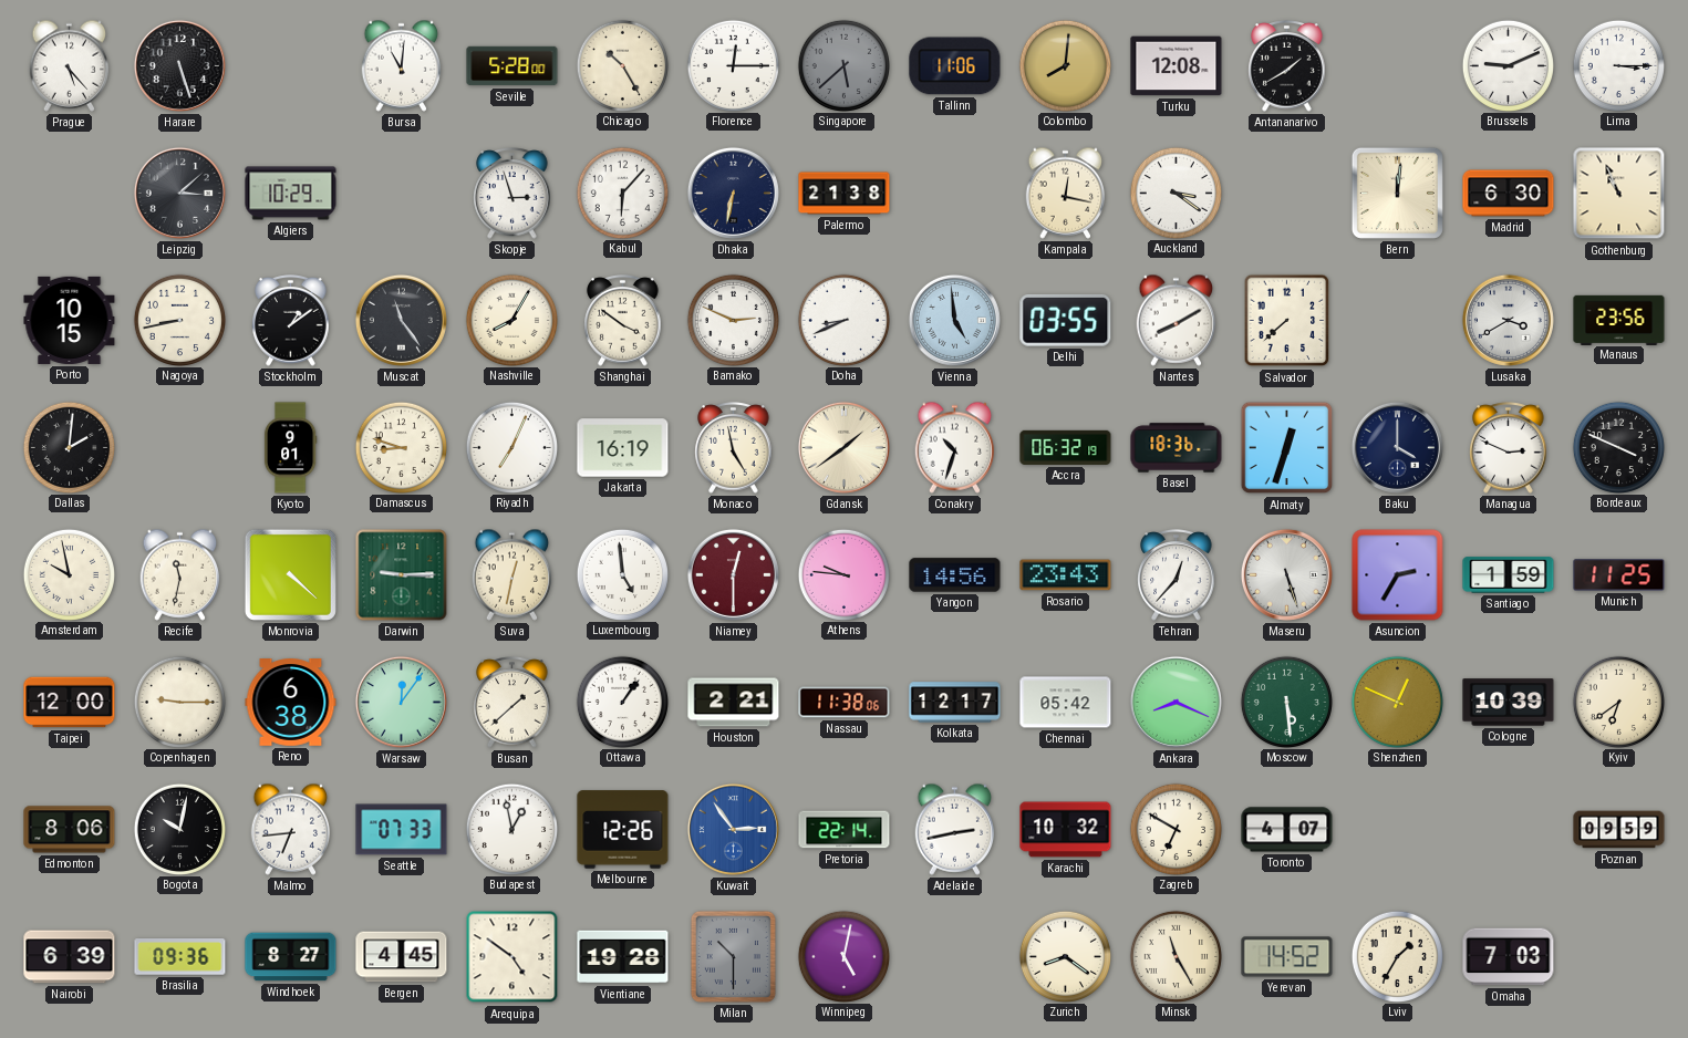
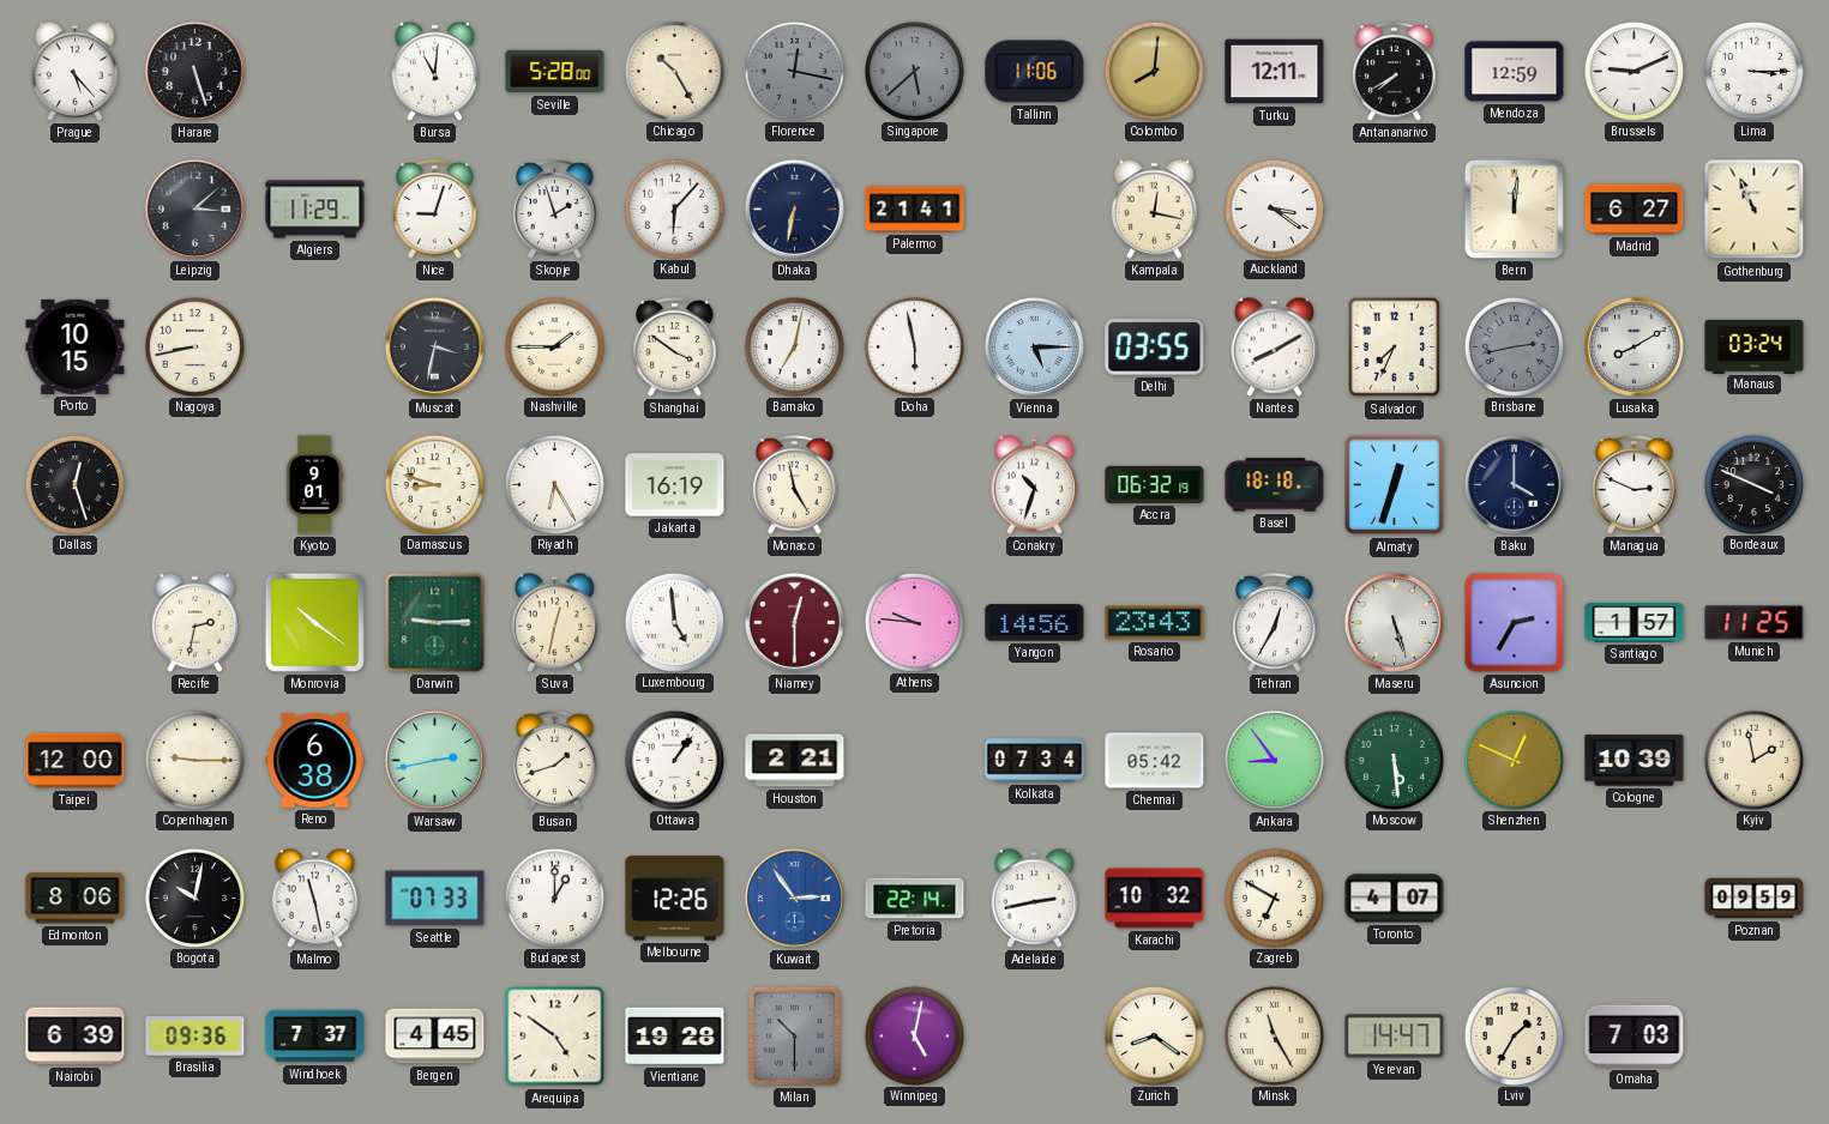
Florence: 12:15 -> 12:17
Florence dial: white -> grey
Turku: 12:08 -> 12:11
Antananarivo: 1:40 -> 7:40
Mendoza: none -> 12:59
Algiers: 10:29 -> 11:29
Nice: none -> 9:03
Skopje: 2:57 -> 1:57
Palermo: 21:38 -> 21:41
Madrid: 6:30 -> 6:27
Stockholm: 1:09 -> none
Muscat: 11:24 -> 3:32
Nashville: 8:05 -> 1:45
Bamako: 2:49 -> 7:02
Doha: 8:41 -> 5:58
Vienna: 4:59 -> 5:15
Salvador: 7:38 -> 7:34
Brisbane: none -> 2:43
Lusaka: 3:40 -> 8:10
Manaus: 23:56 -> 03:24
Dallas: 2:01 -> 12:27
Riyadh: 7:04 -> 6:25
Gdansk: 1:39 -> none
Basel: 18:36 -> 18:18
Amsterdam: 9:58 -> none
Recife: 11:32 -> 2:32
Monrovia: 4:22 -> 10:21
Tehran: 12:37 -> 12:35
Santiago: 1:59 -> 1:57
Warsaw: 12:06 -> 2:43
Busan: 1:38 -> 1:42
Nassau: 11:38 -> none
Kolkata: 12:17 -> 07:34
Ankara: 8:19 -> 8:54
Kyiv: 6:39 -> 1:58
Malmo: 6:44 -> 11:28
Budapest: 12:58 -> 1:00
Windhoek: 8:27 -> 7:37
Yerevan: 14:52 -> 14:47
